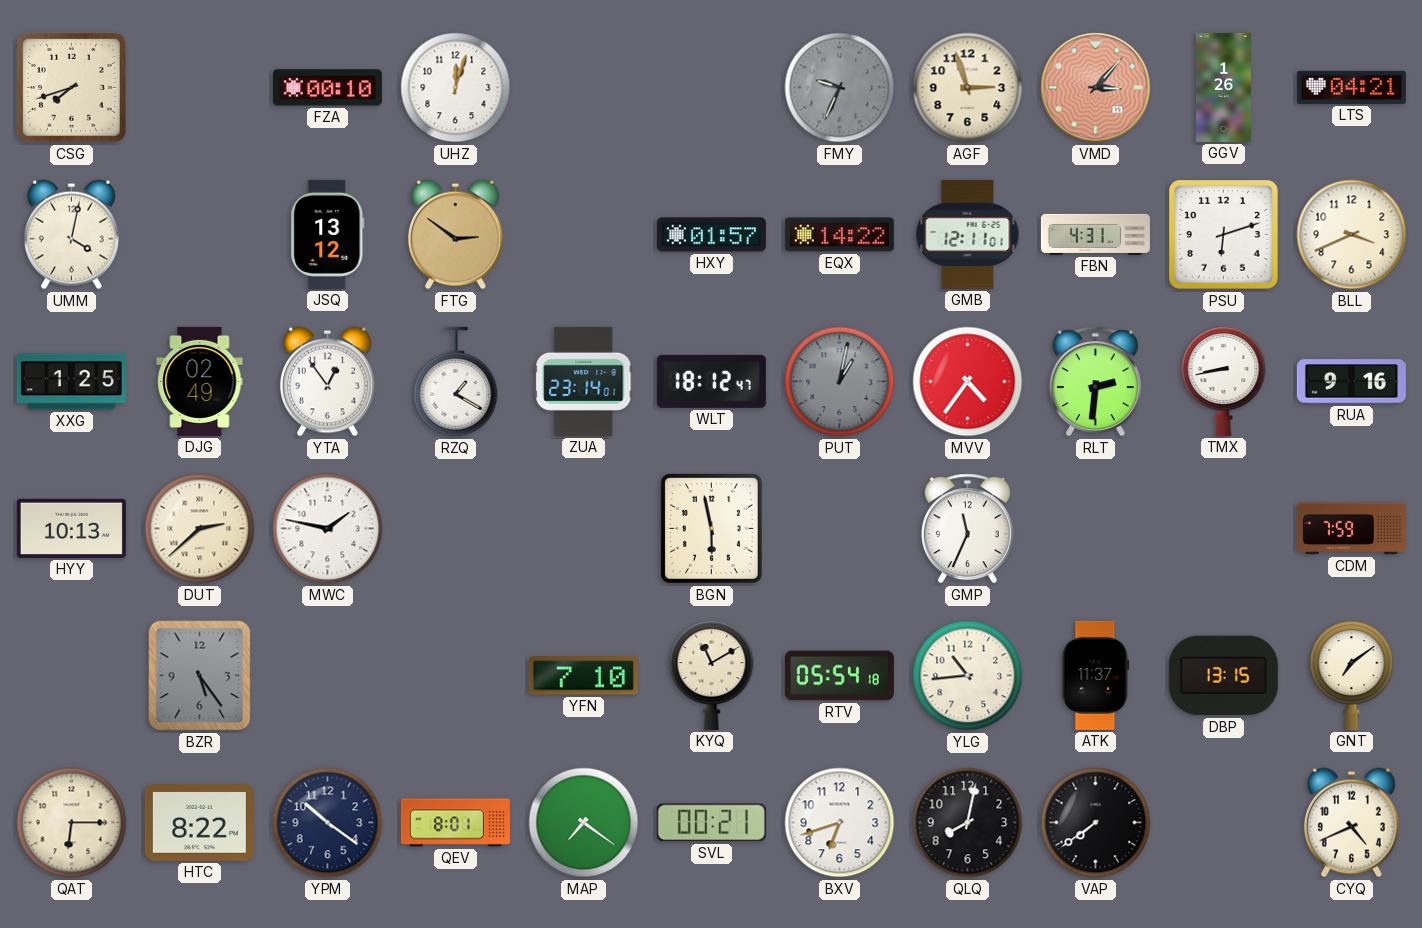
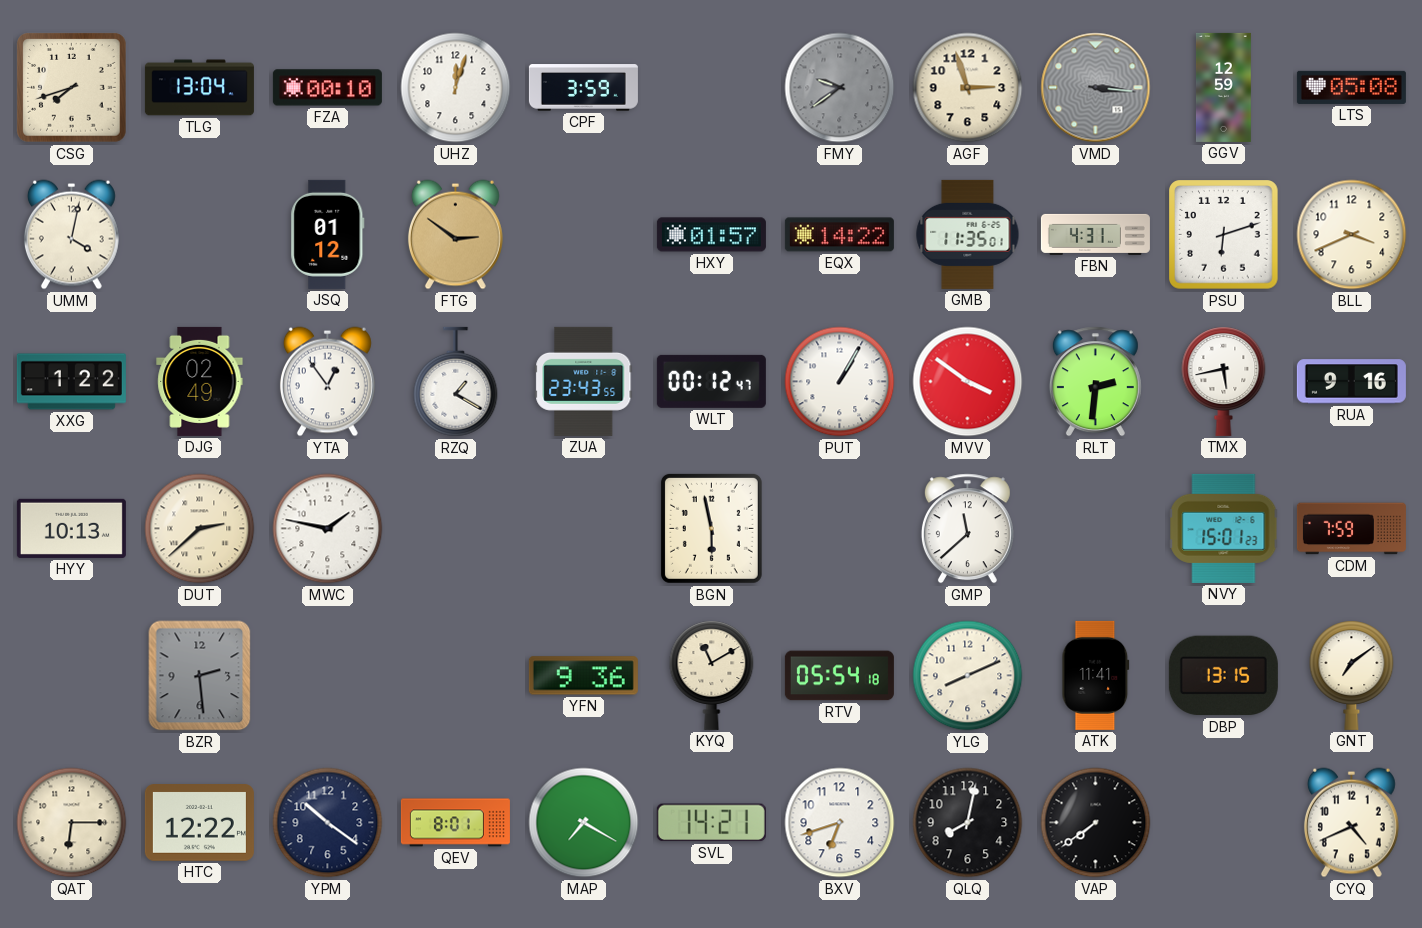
TLG: none -> 13:04
CPF: none -> 3:59
FMY: 9:34 -> 9:39
VMD: 3:07 -> 3:16
VMD dial: salmon -> grey
GGV: 1:26 -> 12:59
LTS: 04:21 -> 05:08
JSQ: 13:12 -> 01:12
GMB: 12:11 -> 11:35
XXG: 1:25 -> 1:22
ZUA: 23:14 -> 23:43
WLT: 18:12 -> 00:12
PUT: 1:02 -> 1:05
PUT dial: grey -> white
MVV: 4:36 -> 3:51
TMX: 8:43 -> 5:43
GMP: 11:34 -> 11:38
NVY: none -> 15:01
BZR: 5:24 -> 2:29
YFN: 7:10 -> 9:36
YLG: 10:44 -> 8:11
ATK: 11:37 -> 11:41
HTC: 8:22 -> 12:22
MAP: 7:21 -> 7:20
SVL: 00:21 -> 14:21
